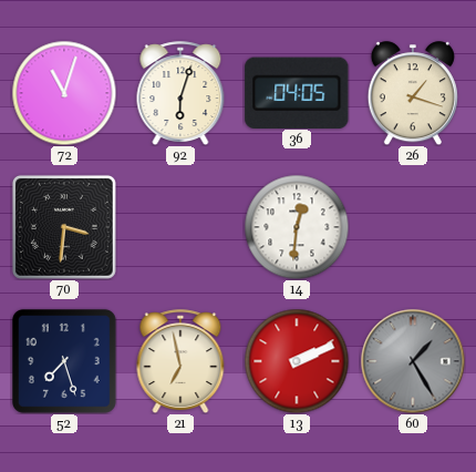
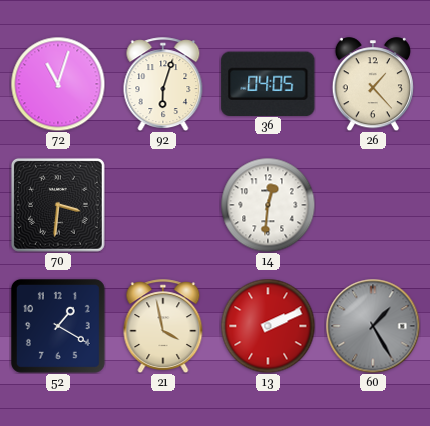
26: 1:18 -> 1:23
52: 7:27 -> 1:20
21: 6:58 -> 3:58
